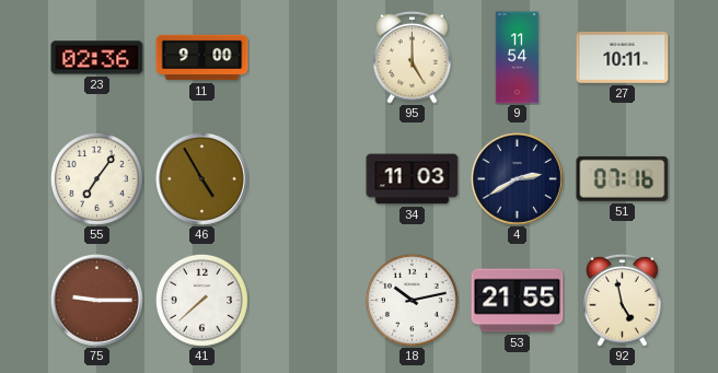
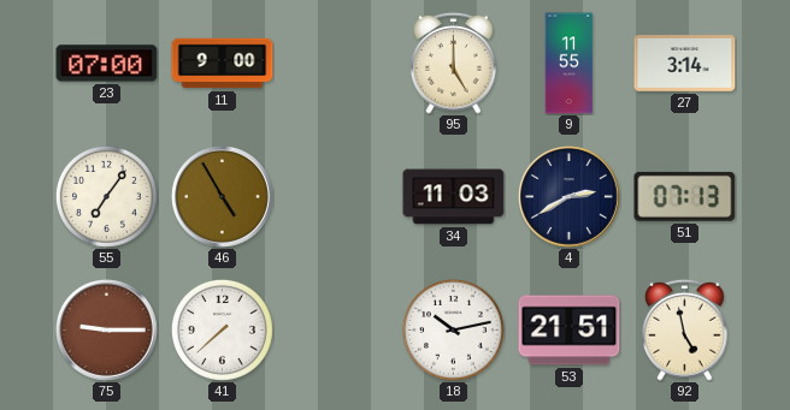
23: 02:36 -> 07:00
9: 11:54 -> 11:55
27: 10:11 -> 3:14
51: 07:16 -> 07:13
53: 21:55 -> 21:51
